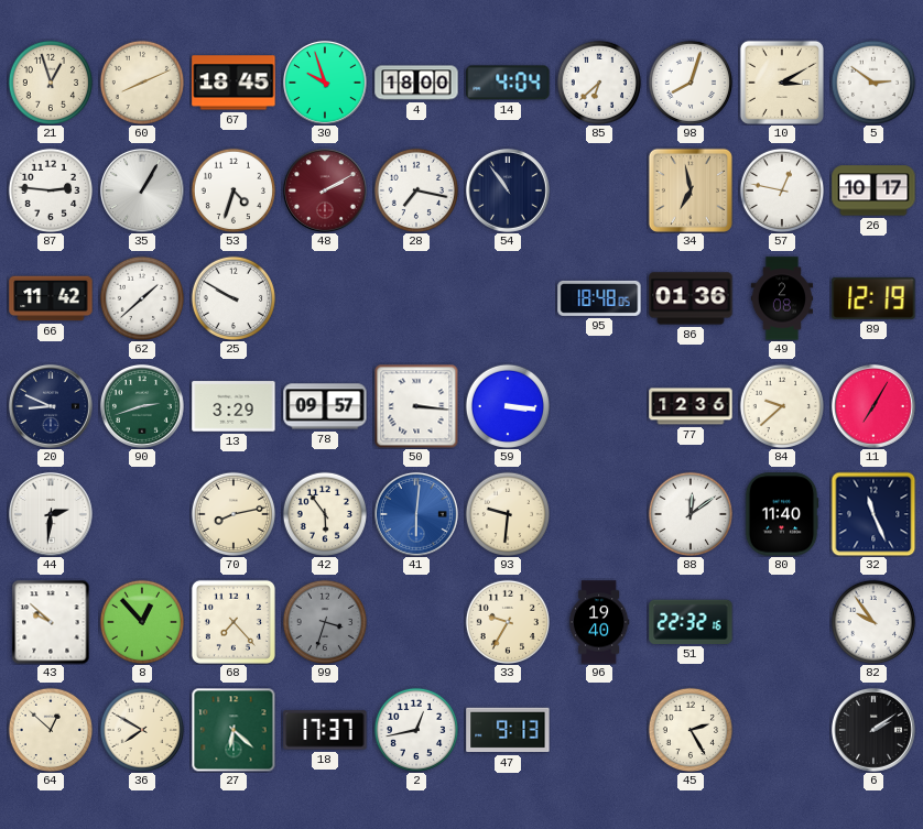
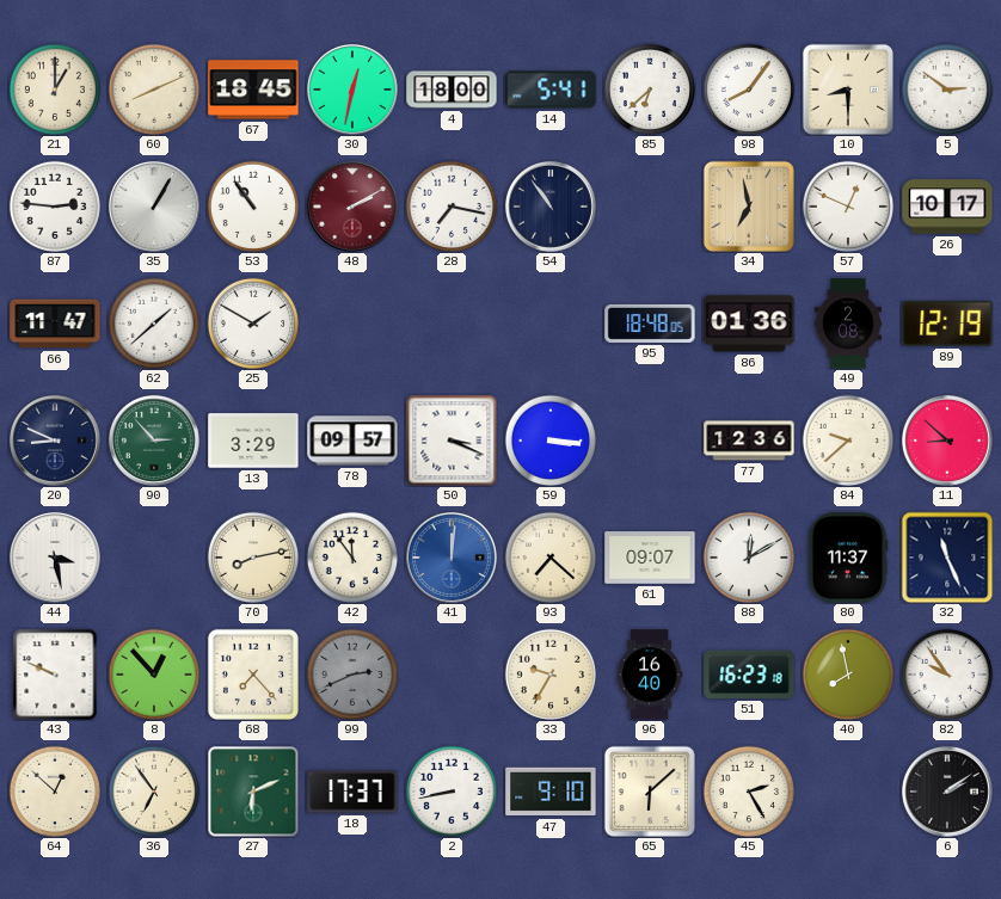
21: 12:57 -> 1:00
30: 9:57 -> 12:32
14: 4:04 -> 5:41
98: 8:03 -> 8:06
10: 3:10 -> 8:30
53: 4:33 -> 10:54
57: 12:47 -> 12:49
66: 11:42 -> 11:47
25: 9:50 -> 1:50
90: 2:42 -> 2:53
50: 3:16 -> 3:19
11: 7:05 -> 8:52
44: 2:31 -> 3:28
42: 5:54 -> 11:54
41: 6:01 -> 12:01
93: 9:31 -> 7:22
61: none -> 09:07
88: 12:09 -> 12:10
80: 11:40 -> 11:37
43: 9:52 -> 9:49
99: 3:33 -> 2:41
96: 19:40 -> 16:40
51: 22:32 -> 16:23
40: none -> 7:58
36: 7:50 -> 6:54
27: 6:22 -> 6:11
2: 12:43 -> 8:43
47: 9:13 -> 9:10
65: none -> 6:08
